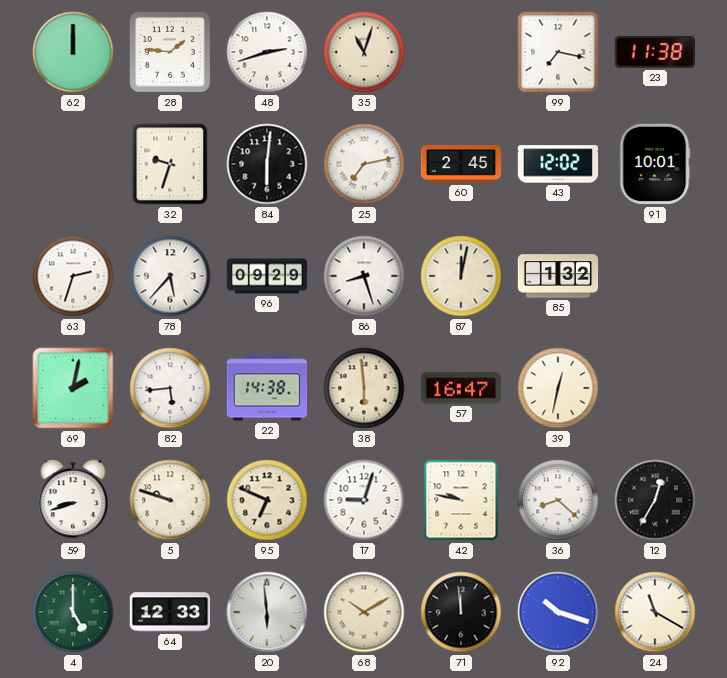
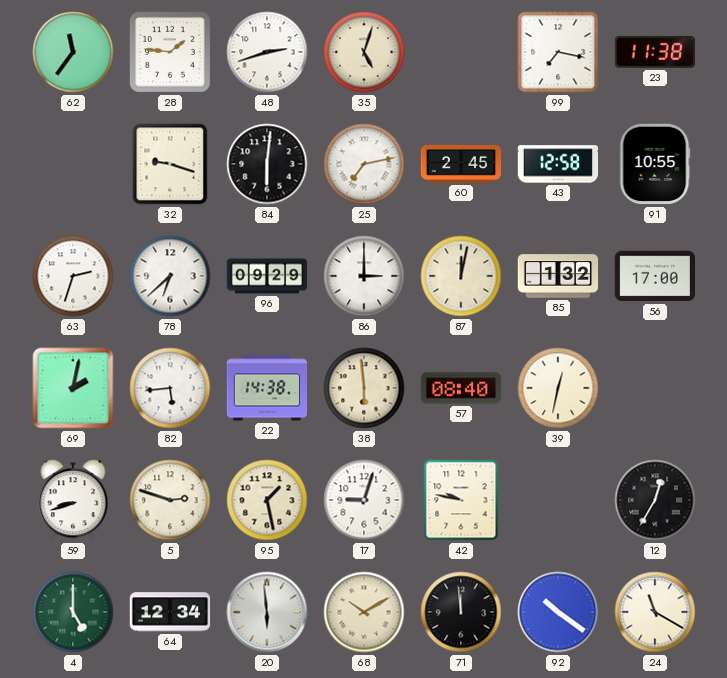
62: 12:00 -> 11:36
35: 11:03 -> 5:03
32: 9:33 -> 9:18
43: 12:02 -> 12:58
91: 10:01 -> 10:55
78: 5:37 -> 6:38
86: 8:27 -> 3:00
56: none -> 17:00
57: 16:47 -> 08:40
5: 9:48 -> 2:48
95: 6:49 -> 1:28
36: 8:22 -> none
64: 12:33 -> 12:34
92: 10:18 -> 10:21
